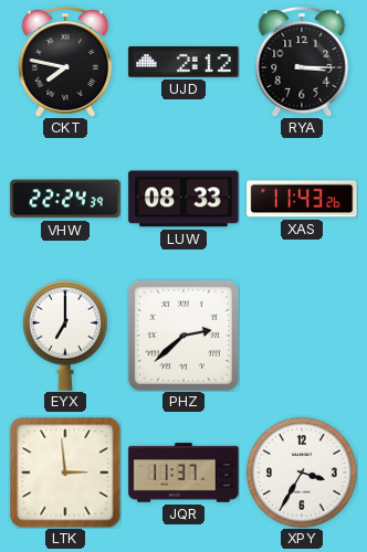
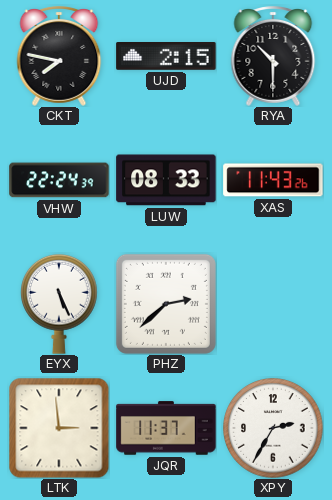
UJD: 2:12 -> 2:15
RYA: 3:15 -> 10:30
EYX: 7:00 -> 5:26
XPY: 3:35 -> 2:35
